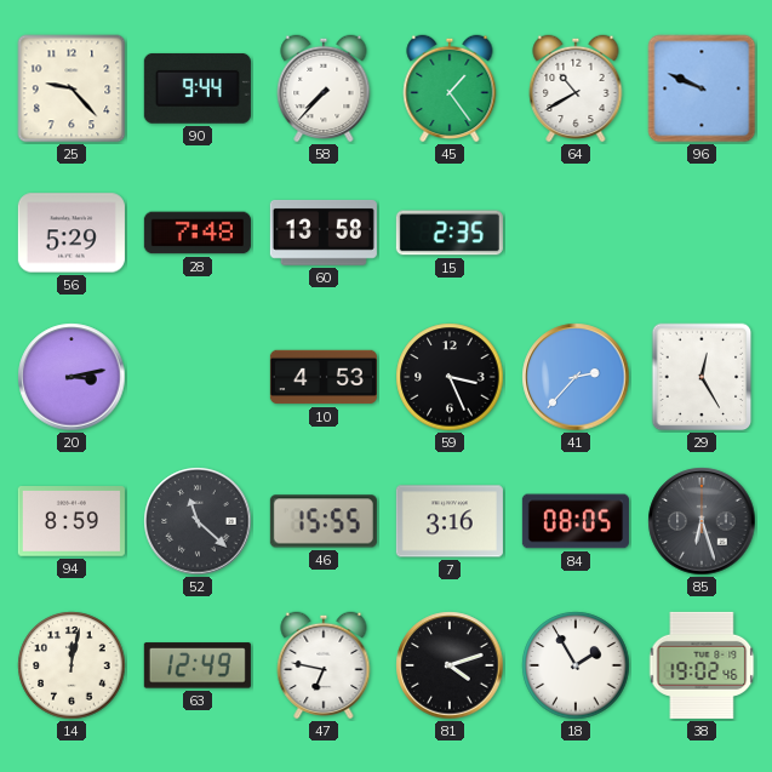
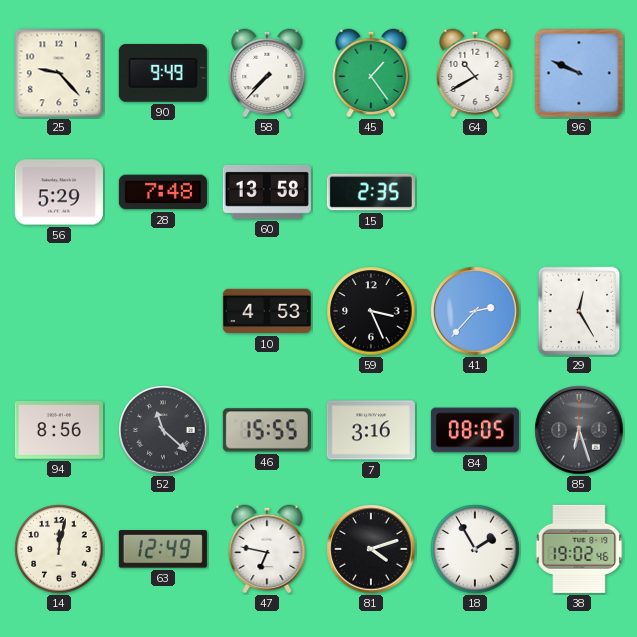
90: 9:44 -> 9:49
20: 3:13 -> none
94: 8:59 -> 8:56
